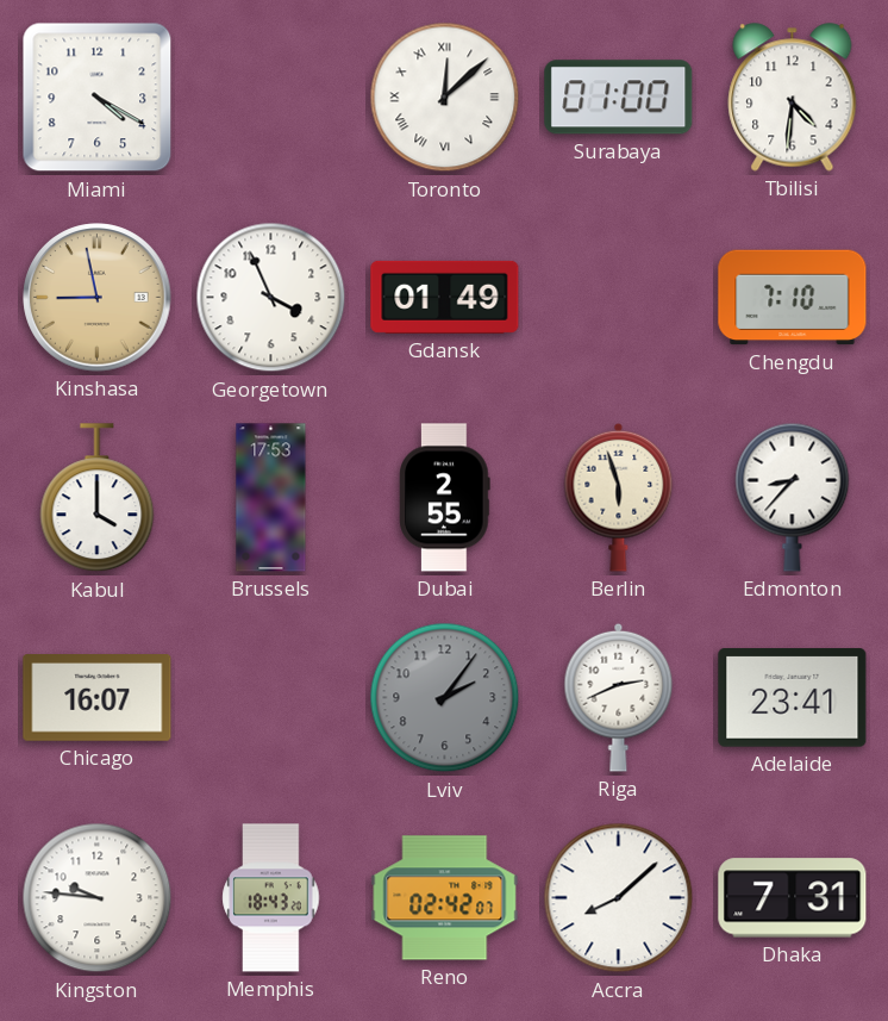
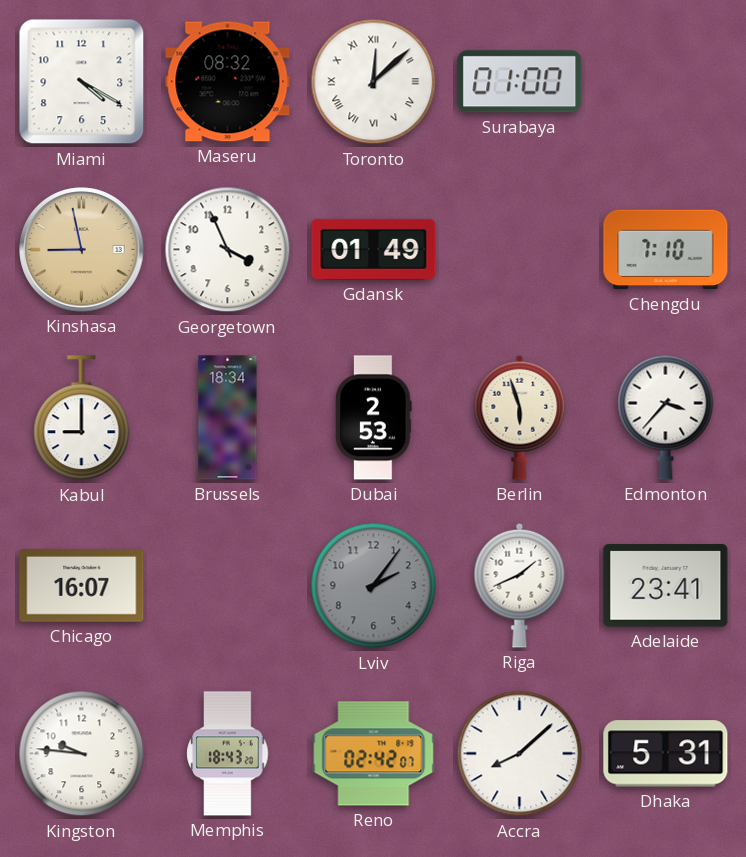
Maseru: none -> 08:32
Tbilisi: 4:31 -> none
Kabul: 4:00 -> 9:00
Brussels: 17:53 -> 18:34
Dubai: 2:55 -> 2:53
Edmonton: 8:37 -> 3:37
Riga: 2:41 -> 1:41
Dhaka: 7:31 -> 5:31
